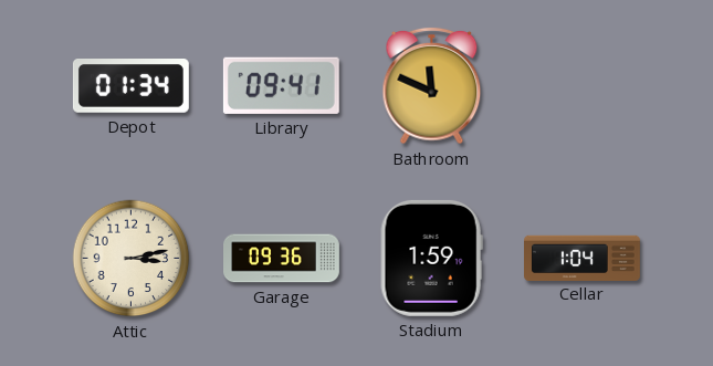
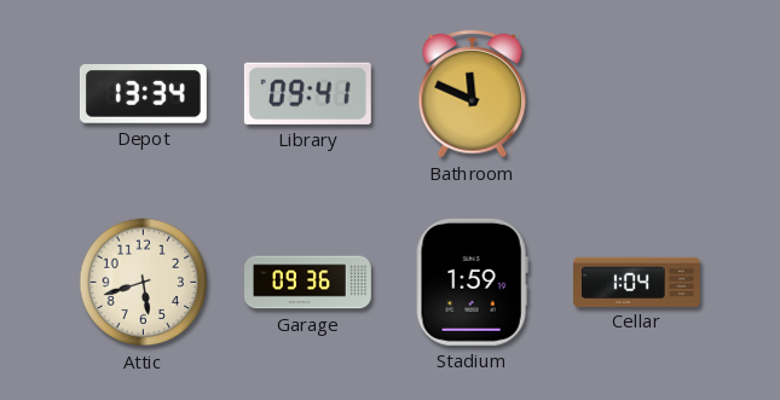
Depot: 01:34 -> 13:34
Attic: 3:13 -> 5:42
